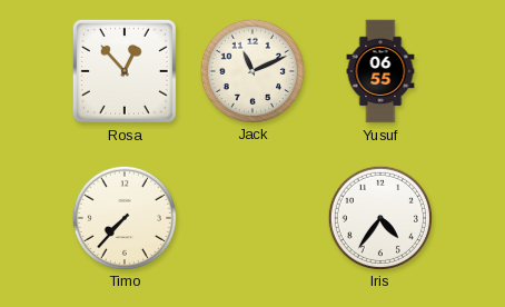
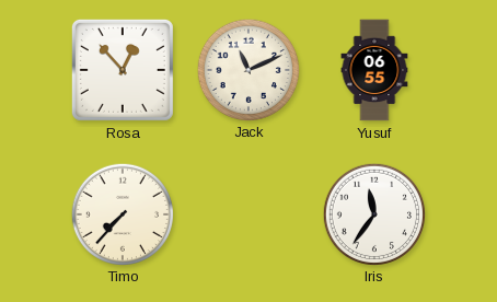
Iris: 4:36 -> 11:36
